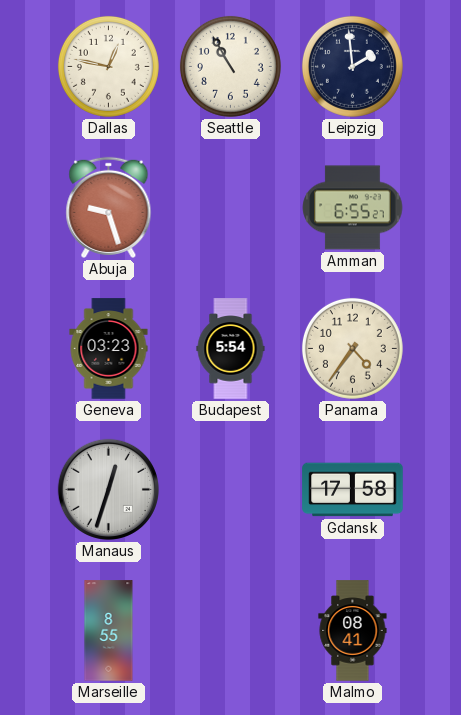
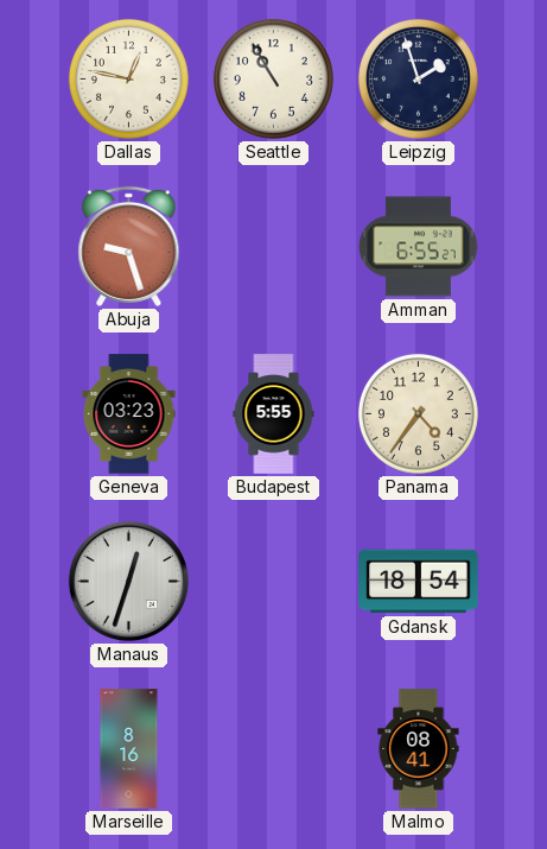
Leipzig: 1:59 -> 1:57
Budapest: 5:54 -> 5:55
Gdansk: 17:58 -> 18:54
Marseille: 8:55 -> 8:16
